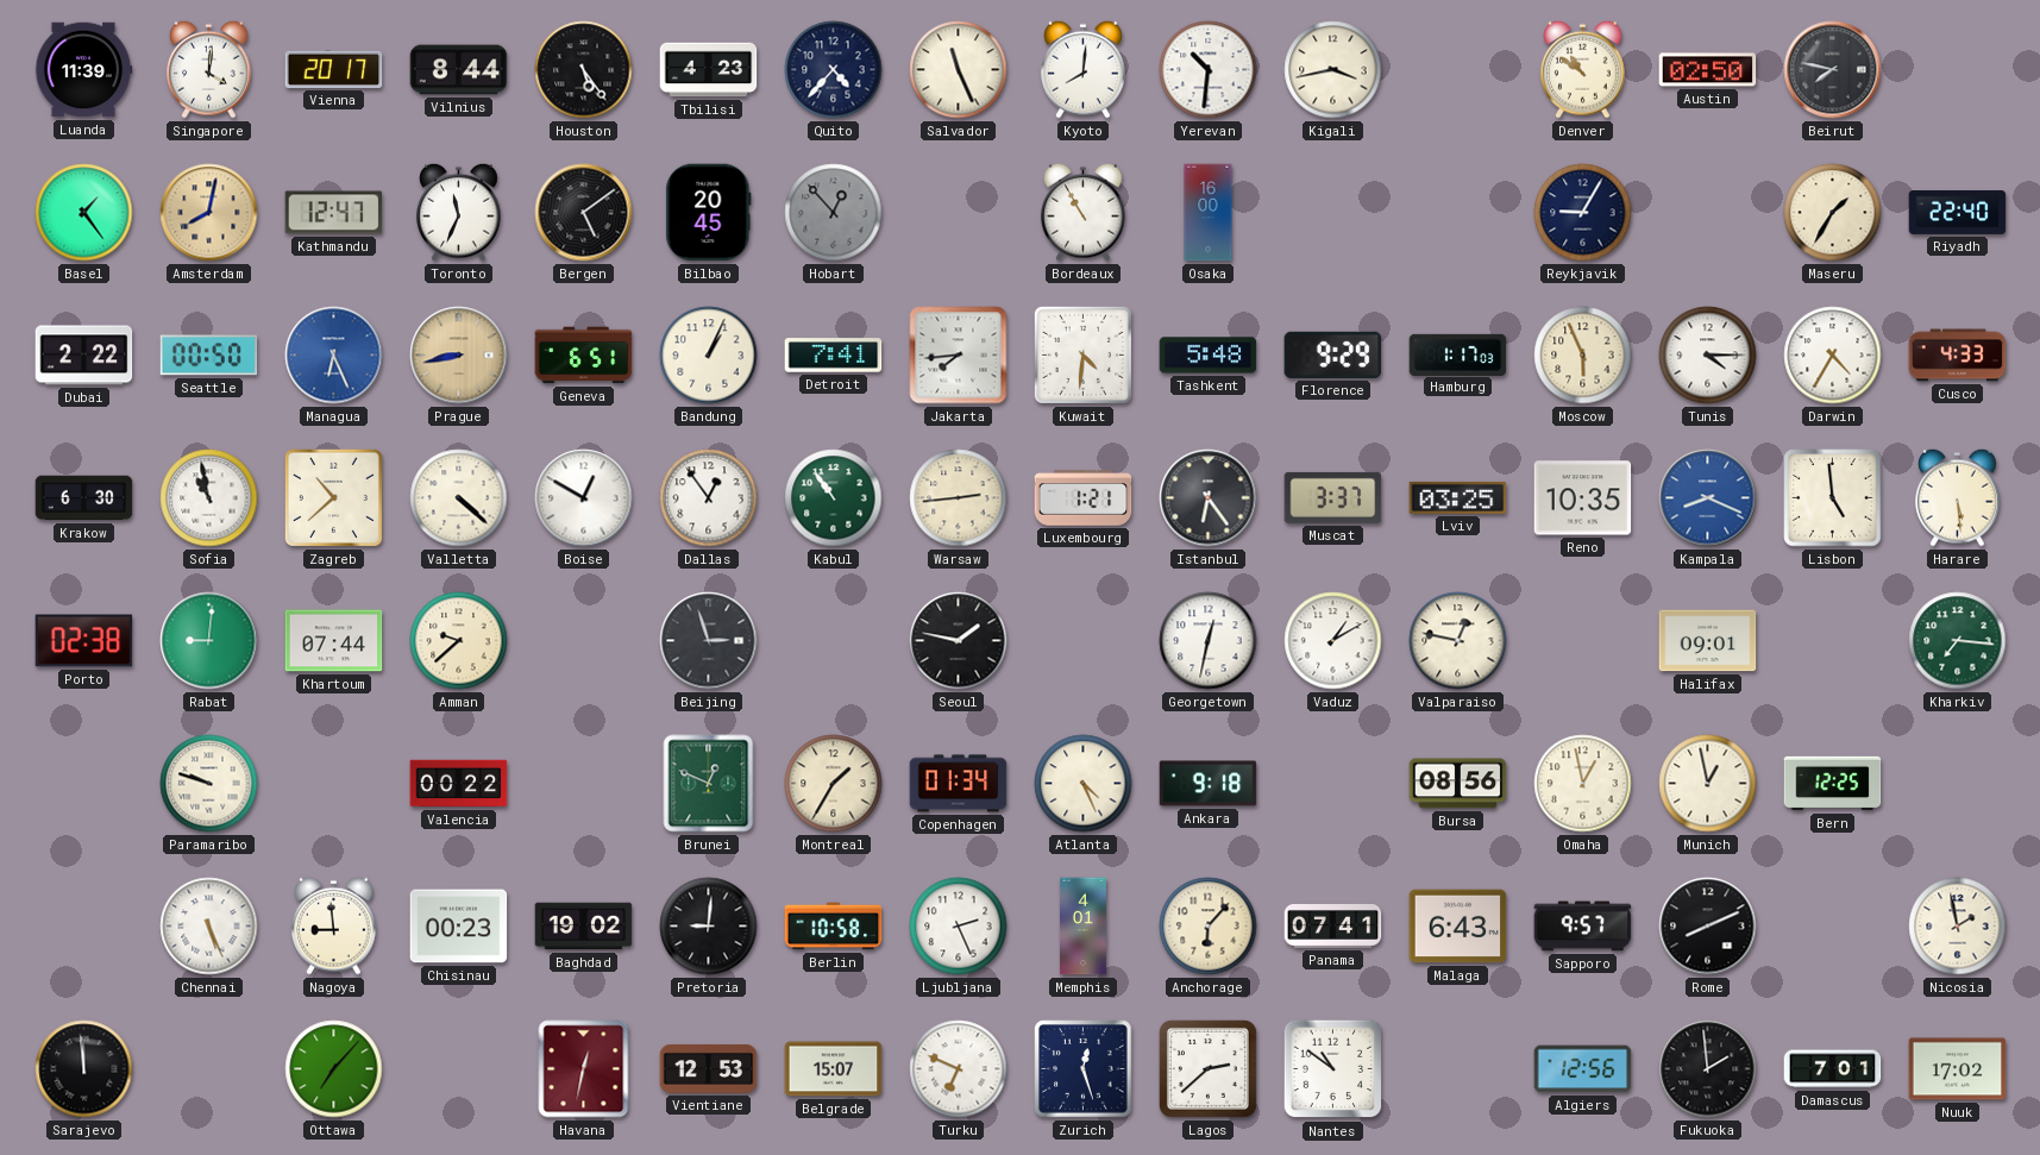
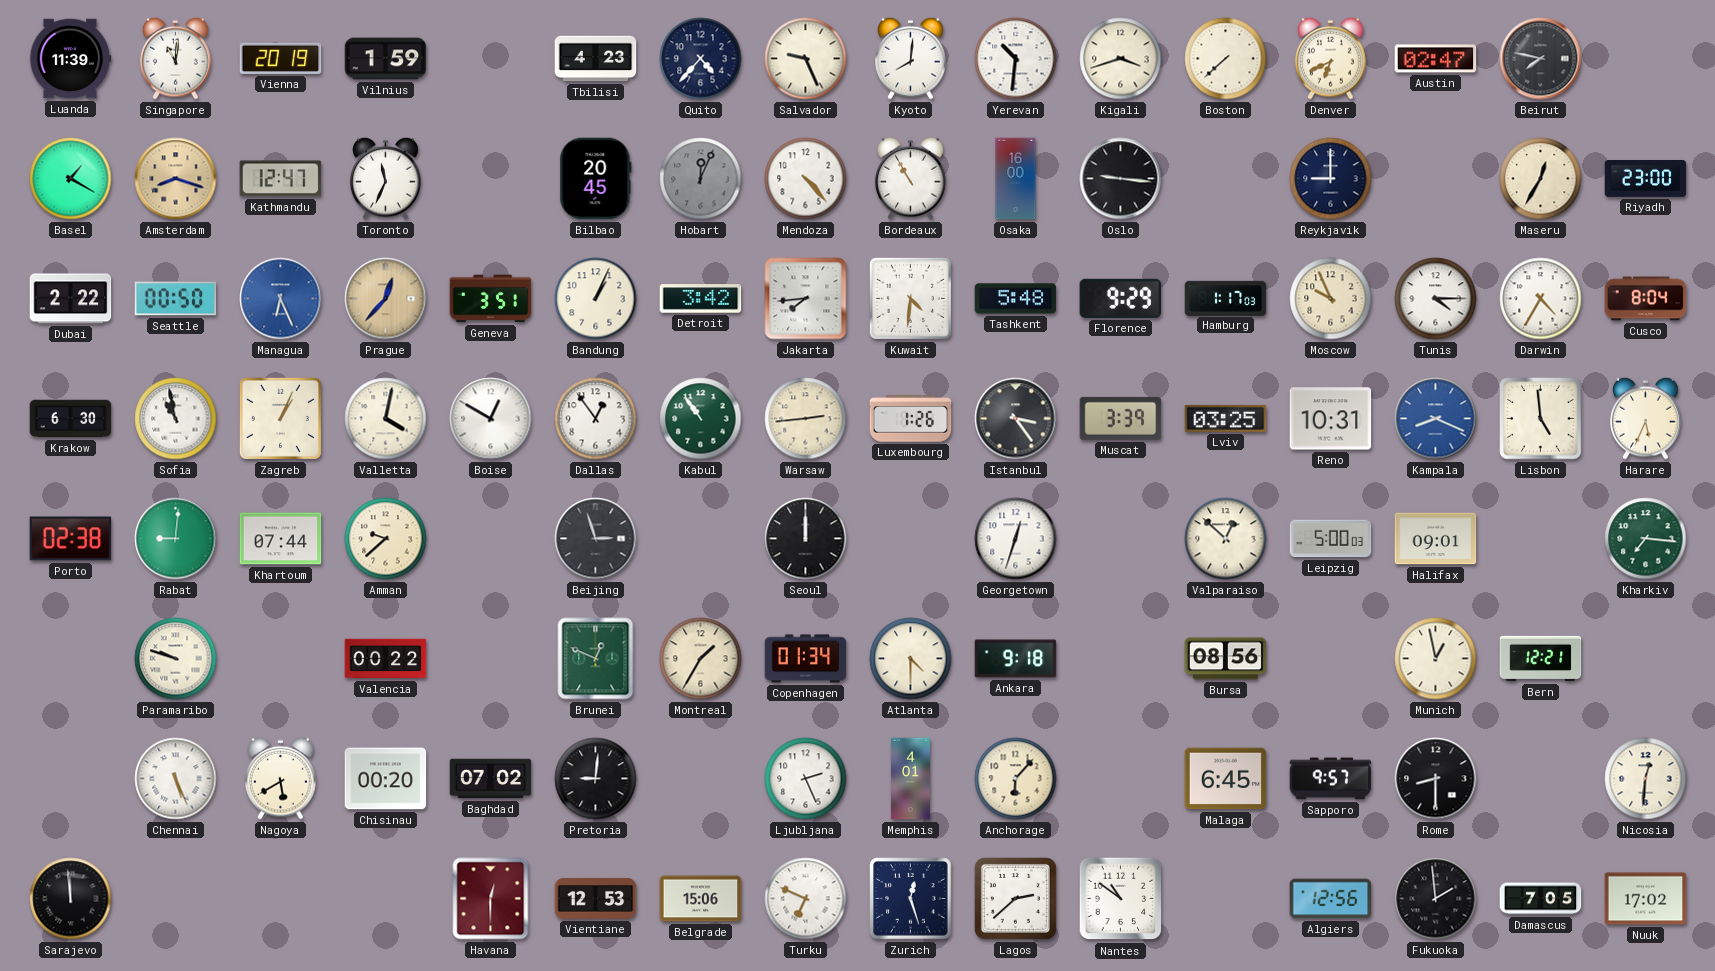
Singapore: 4:01 -> 11:01
Vienna: 20:17 -> 20:19
Vilnius: 8:44 -> 1:59
Houston: 5:24 -> none
Salvador: 11:26 -> 9:26
Kigali: 3:43 -> 3:42
Boston: none -> 7:38
Denver: 10:51 -> 6:41
Austin: 02:50 -> 02:47
Basel: 1:24 -> 1:20
Amsterdam: 8:02 -> 8:18
Bergen: 5:09 -> none
Hobart: 12:53 -> 12:04
Mendoza: none -> 4:23
Oslo: none -> 9:16
Reykjavik: 9:05 -> 9:00
Maseru: 1:35 -> 12:35
Riyadh: 22:40 -> 23:00
Prague: 8:43 -> 12:37
Geneva: 6:51 -> 3:51
Detroit: 7:41 -> 3:42
Moscow: 5:56 -> 9:56
Cusco: 4:33 -> 8:04
Zagreb: 10:38 -> 1:04
Valletta: 4:22 -> 4:02
Luxembourg: 1:21 -> 1:26
Istanbul: 6:24 -> 3:24
Muscat: 3:37 -> 3:39
Reno: 10:35 -> 10:31
Harare: 5:29 -> 5:34
Seoul: 1:47 -> 12:00
Georgetown: 12:32 -> 12:33
Vaduz: 1:10 -> none
Valparaiso: 12:47 -> 12:52
Leipzig: none -> 5:00
Atlanta: 4:26 -> 4:30
Omaha: 12:58 -> none
Bern: 12:25 -> 12:21
Nagoya: 8:59 -> 5:40
Chisinau: 00:23 -> 00:20
Baghdad: 19:02 -> 07:02
Berlin: 10:58 -> none
Panama: 07:41 -> none
Malaga: 6:43 -> 6:45
Rome: 8:11 -> 8:30
Nicosia: 1:58 -> 12:31
Ottawa: 7:07 -> none
Havana: 12:32 -> 12:30
Belgrade: 15:07 -> 15:06
Damascus: 7:01 -> 7:05
